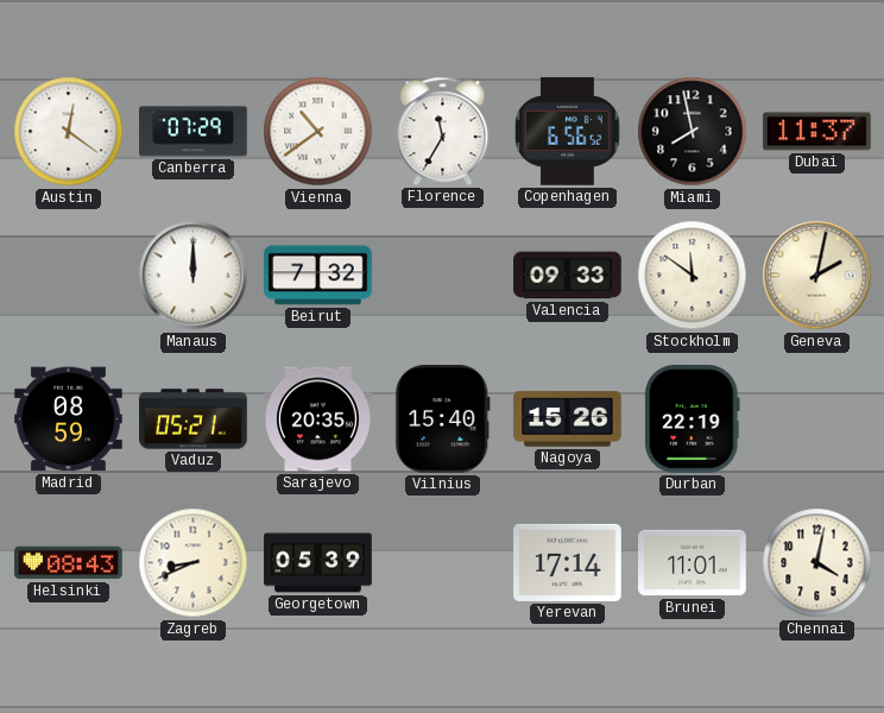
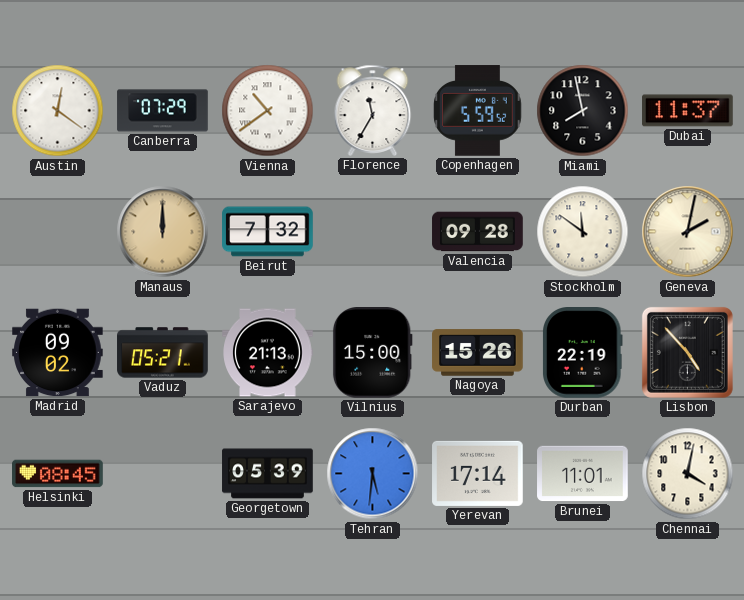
Copenhagen: 6:56 -> 5:59
Manaus dial: white -> champagne
Valencia: 09:33 -> 09:28
Madrid: 08:59 -> 09:02
Sarajevo: 20:35 -> 21:13
Vilnius: 15:40 -> 15:00
Lisbon: none -> 4:53
Helsinki: 08:43 -> 08:45
Zagreb: 8:41 -> none
Tehran: none -> 5:31
